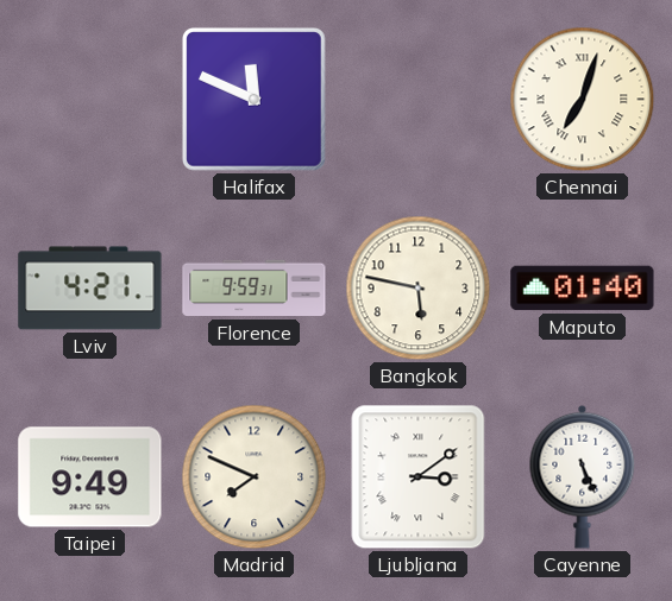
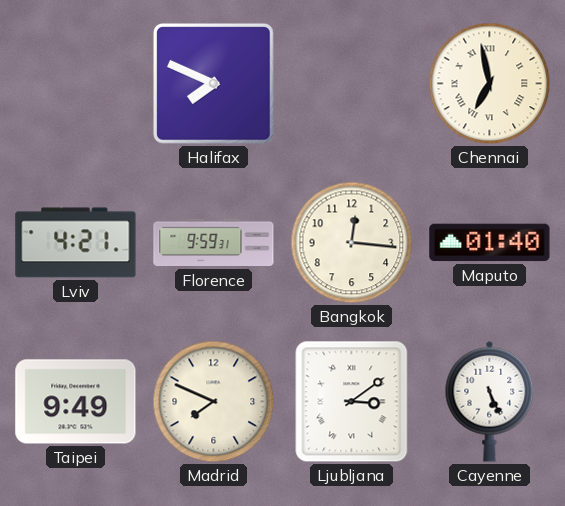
Halifax: 11:49 -> 7:49
Chennai: 7:03 -> 6:58
Bangkok: 5:47 -> 12:16
